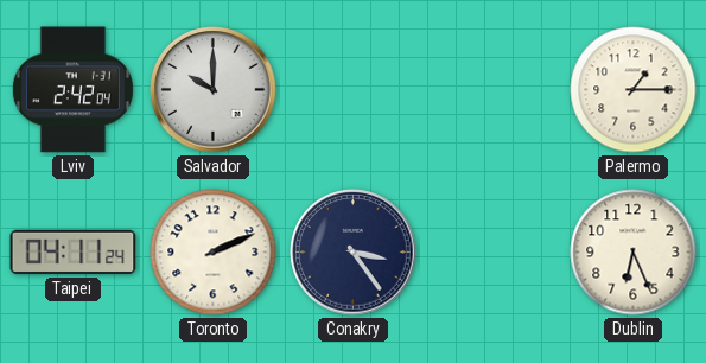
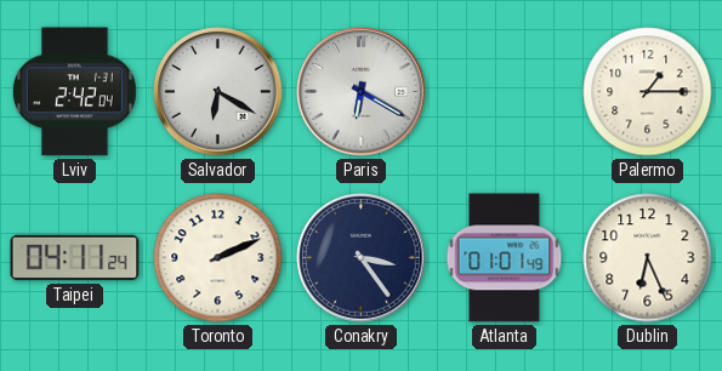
Salvador: 10:00 -> 6:20
Paris: none -> 6:20
Atlanta: none -> 01:01
